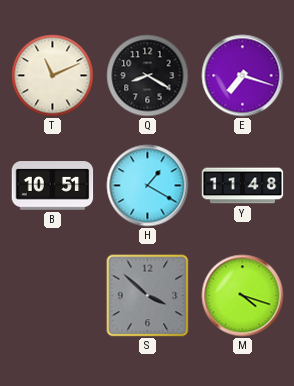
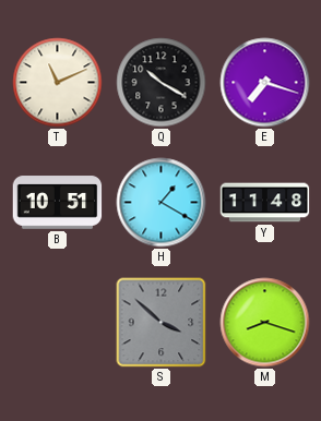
Q: 8:20 -> 10:20
M: 4:18 -> 8:18
